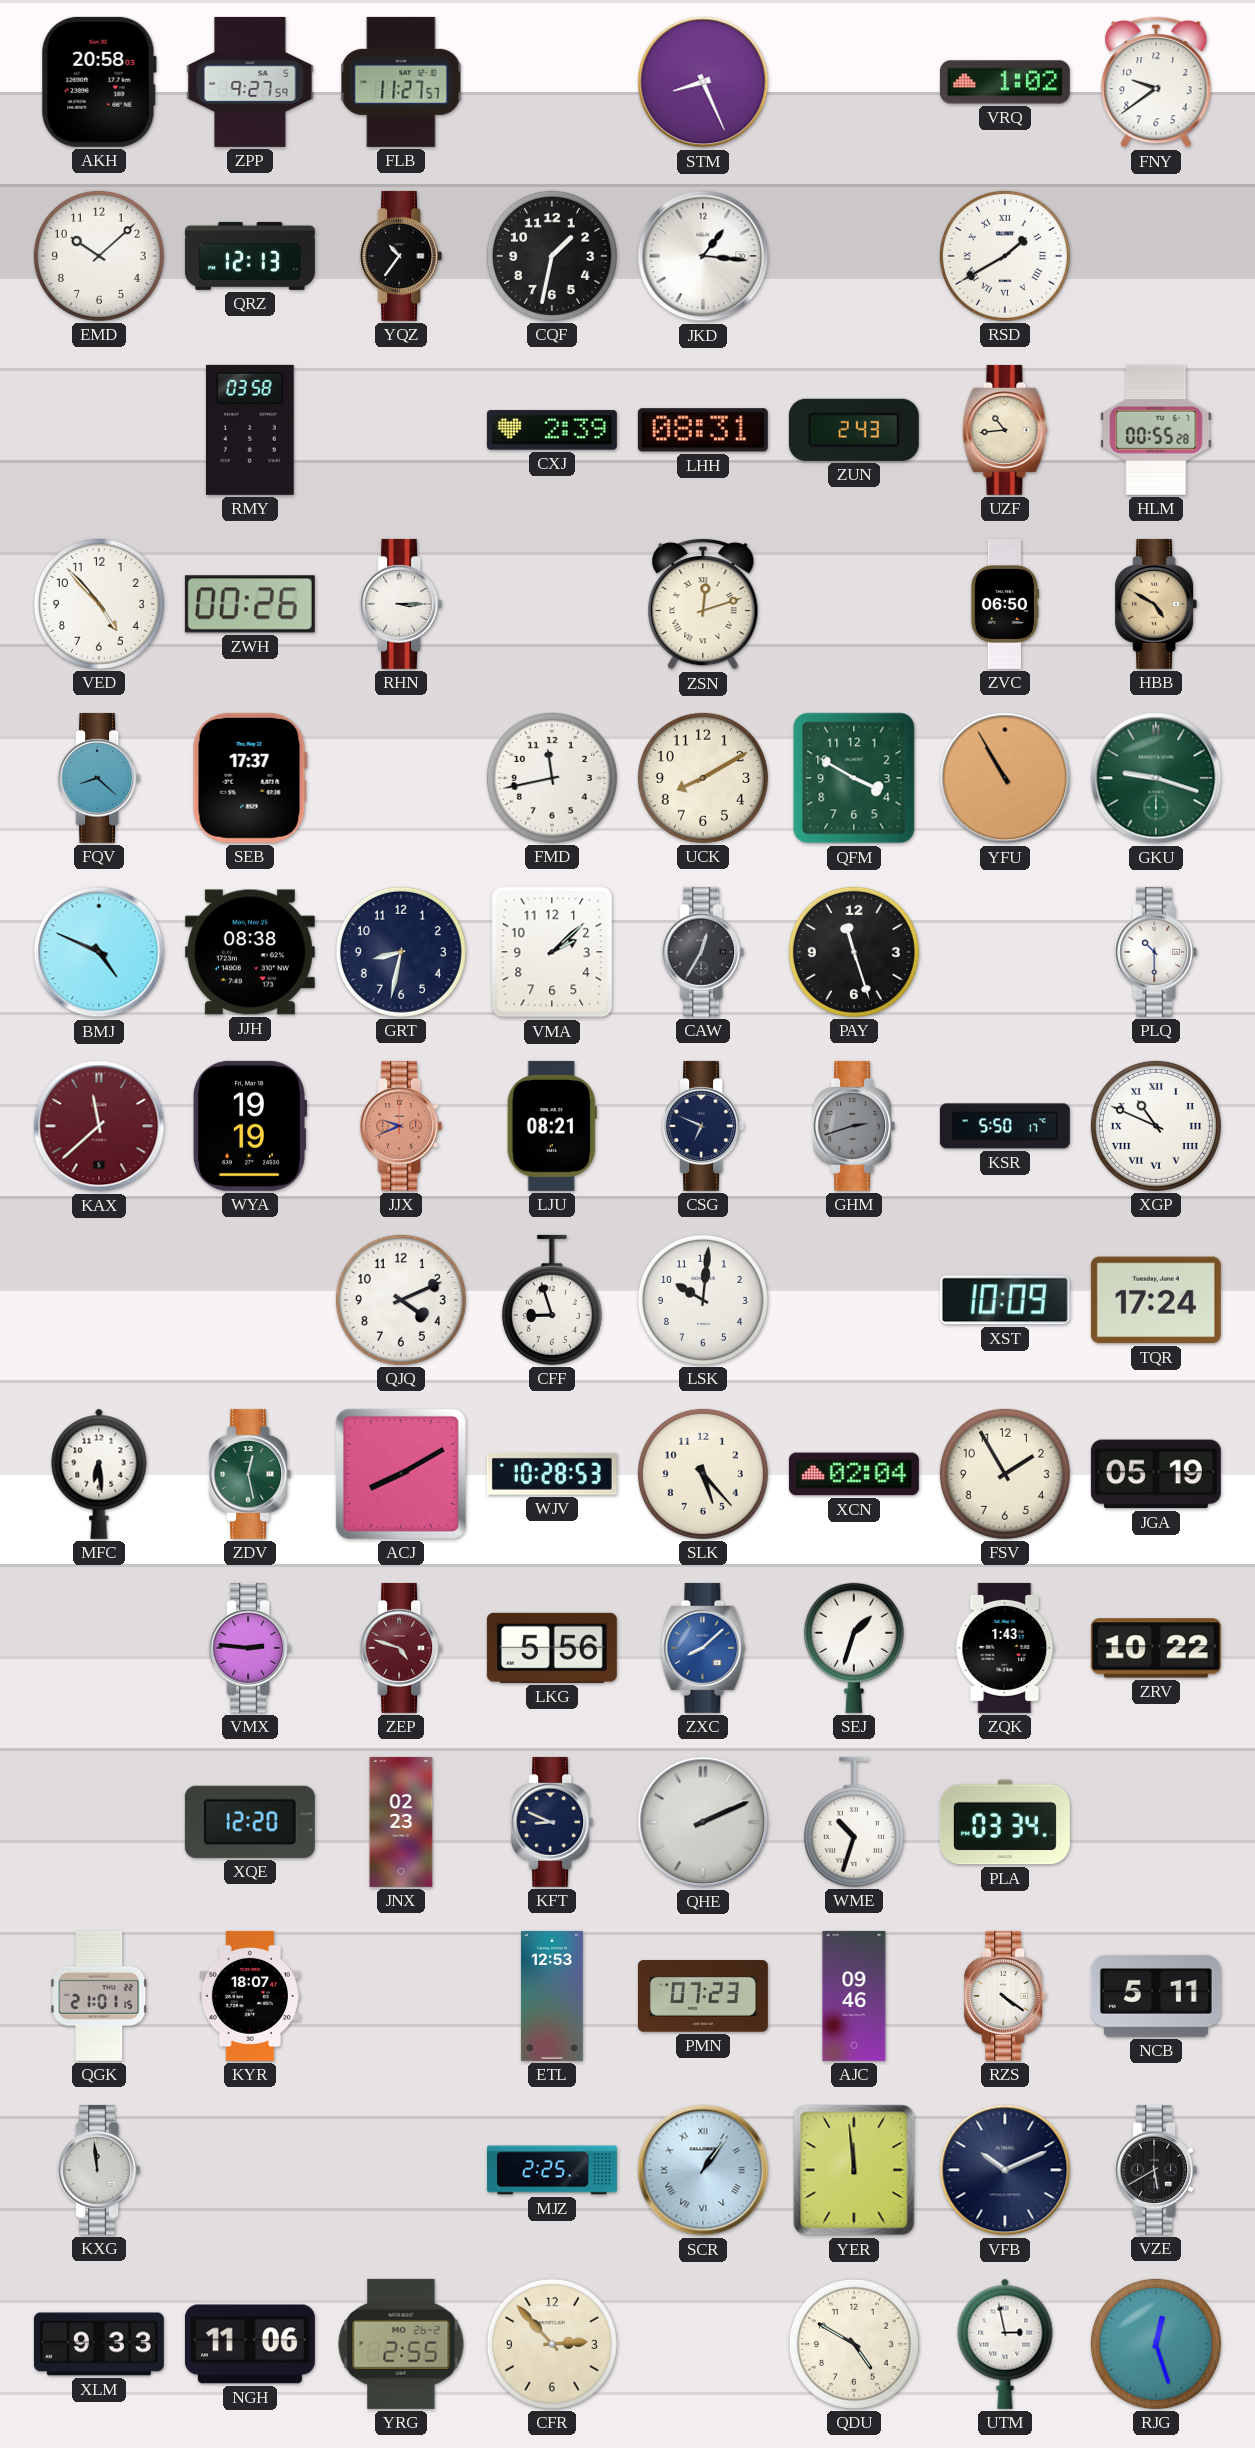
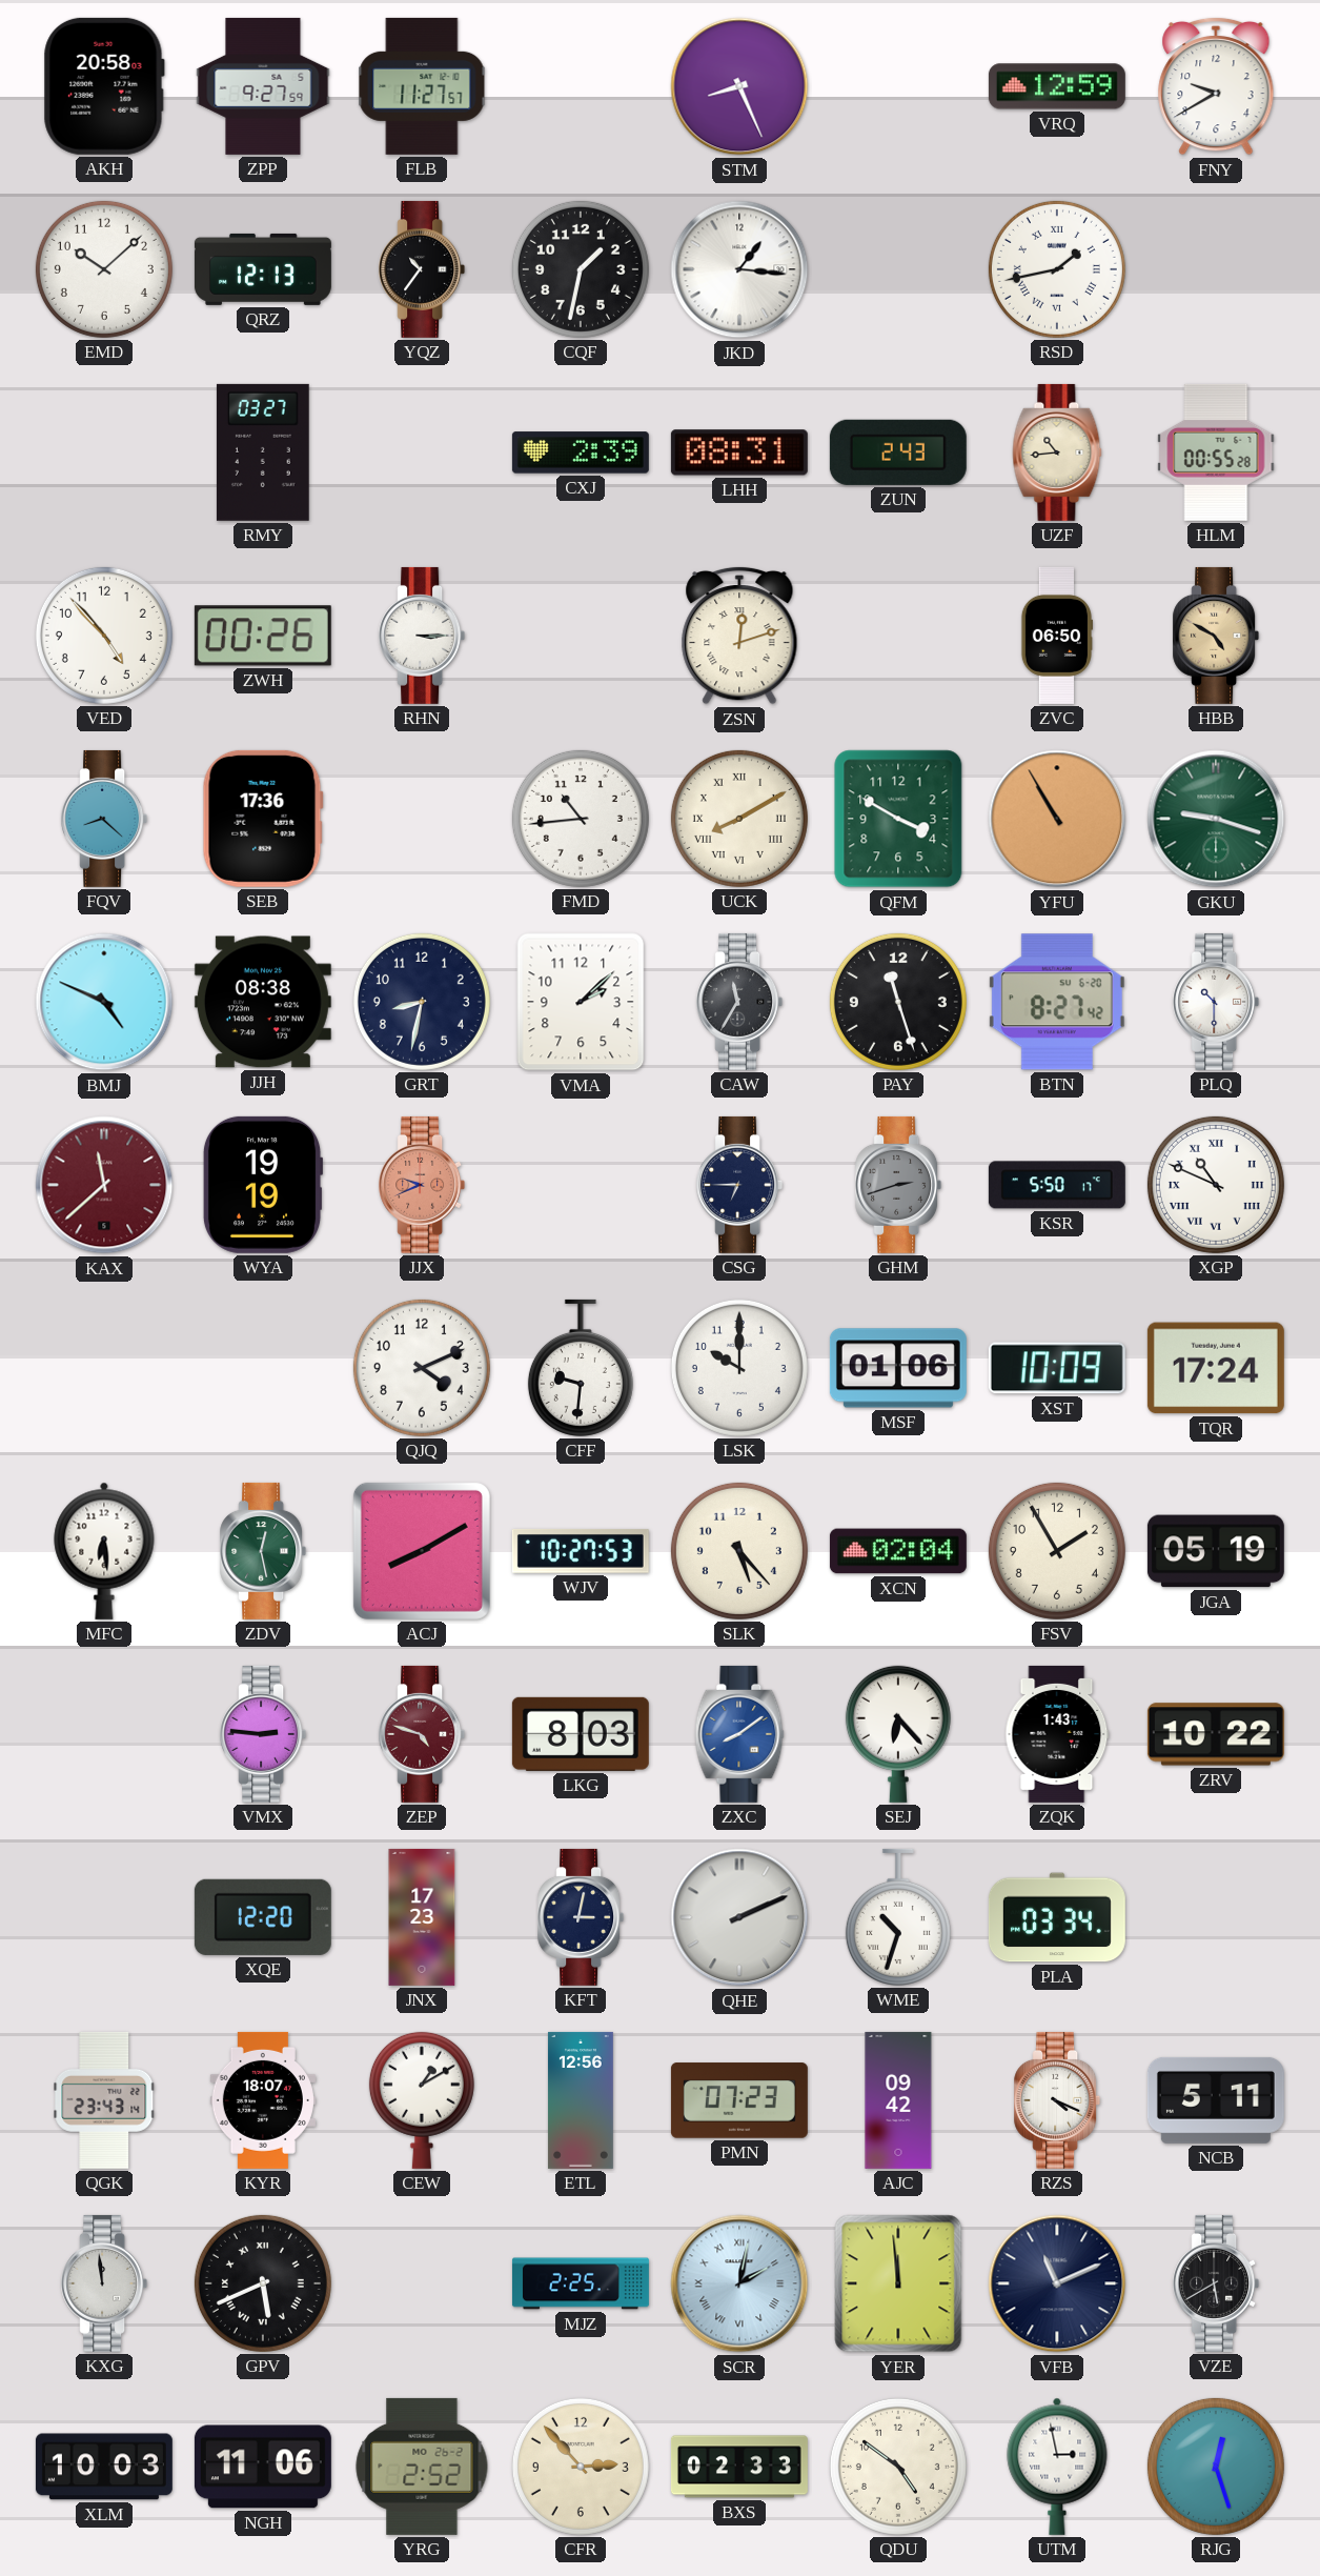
VRQ: 1:02 -> 12:59
FNY: 9:39 -> 9:40
RSD: 1:40 -> 1:43
RMY: 03:58 -> 03:27
SEB: 17:37 -> 17:36
FMD: 11:43 -> 10:44
UCK numerals: Arabic -> Roman
CAW: 12:35 -> 11:35
BTN: none -> 8:27
LJU: 08:21 -> none
CSG: 6:49 -> 6:45
CFF: 8:57 -> 9:31
LSK: 10:01 -> 10:00
MSF: none -> 01:06
WJV: 10:28 -> 10:27
LKG: 5:56 -> 8:03
ZXC: 8:08 -> 8:09
SEJ: 1:33 -> 6:23
JNX: 02:23 -> 17:23
KFT: 8:49 -> 3:02
QGK: 21:01 -> 23:43
CEW: none -> 1:10
ETL: 12:53 -> 12:56
AJC: 09:46 -> 09:42
RZS: 4:21 -> 4:19
GPV: none -> 5:41
SCR: 1:06 -> 2:02
VFB: 10:11 -> 11:11
XLM: 9:33 -> 10:03
YRG: 2:55 -> 2:52
BXS: none -> 02:33
QDU: 4:50 -> 4:51
